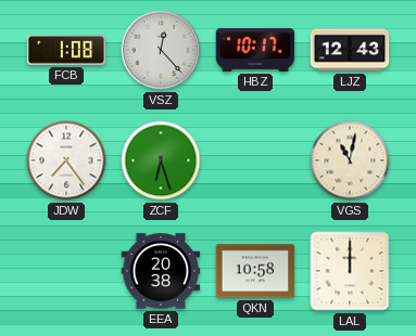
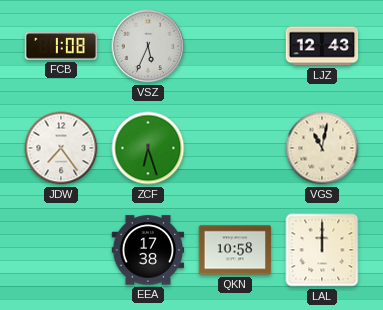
VSZ: 12:23 -> 5:34
HBZ: 10:17 -> none
EEA: 20:38 -> 17:38
